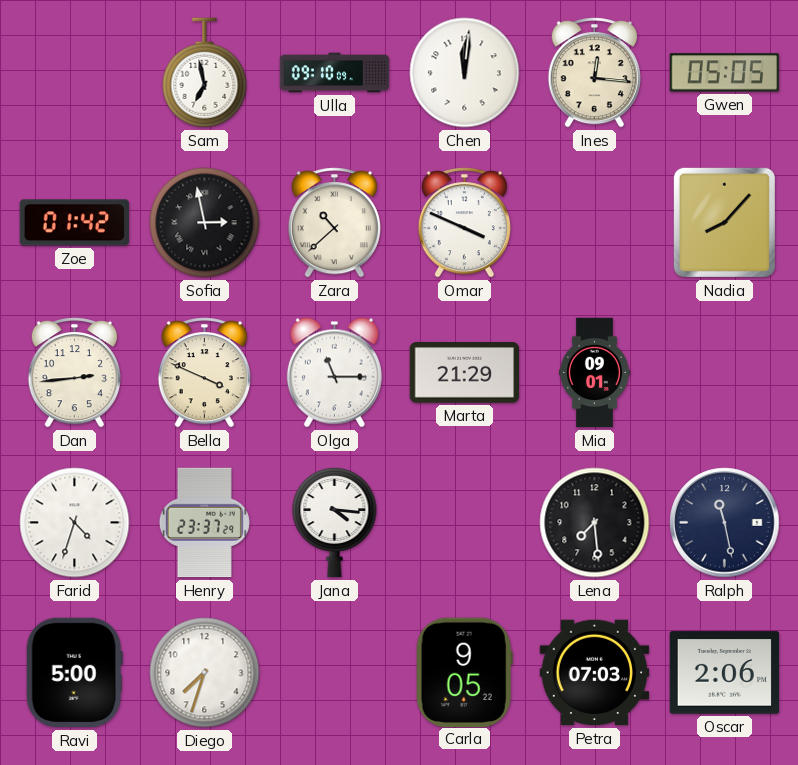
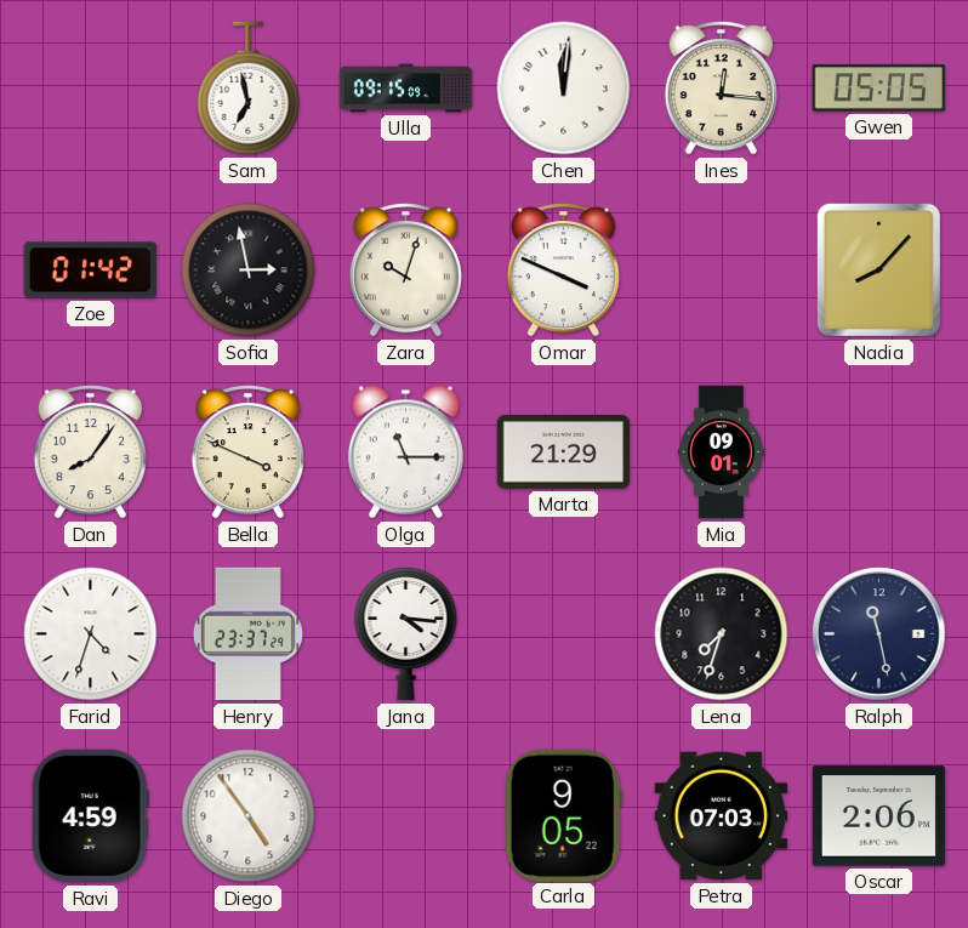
Ulla: 09:10 -> 09:15
Zara: 10:38 -> 10:03
Dan: 2:44 -> 8:06
Lena: 7:29 -> 7:33
Ravi: 5:00 -> 4:59
Diego: 7:33 -> 4:54
